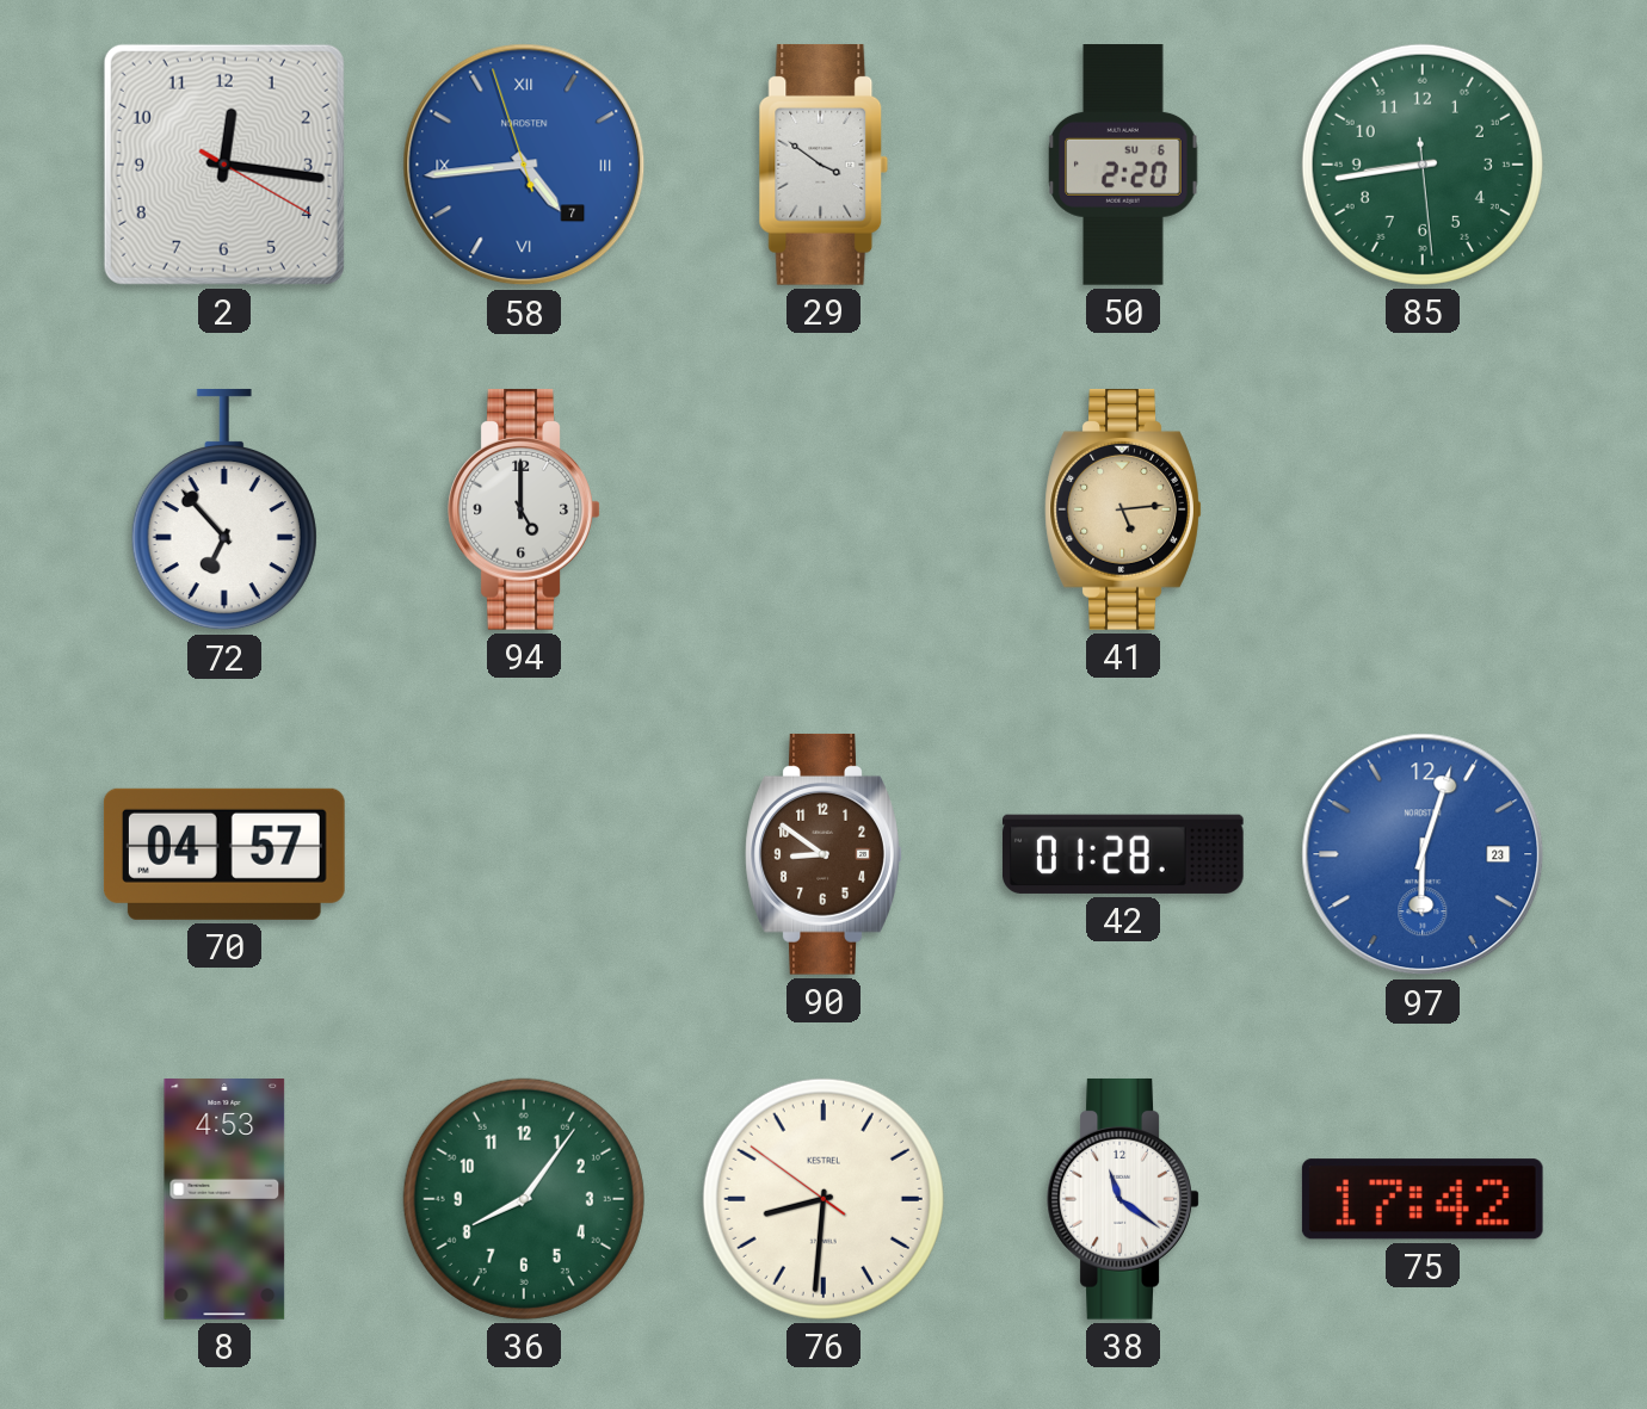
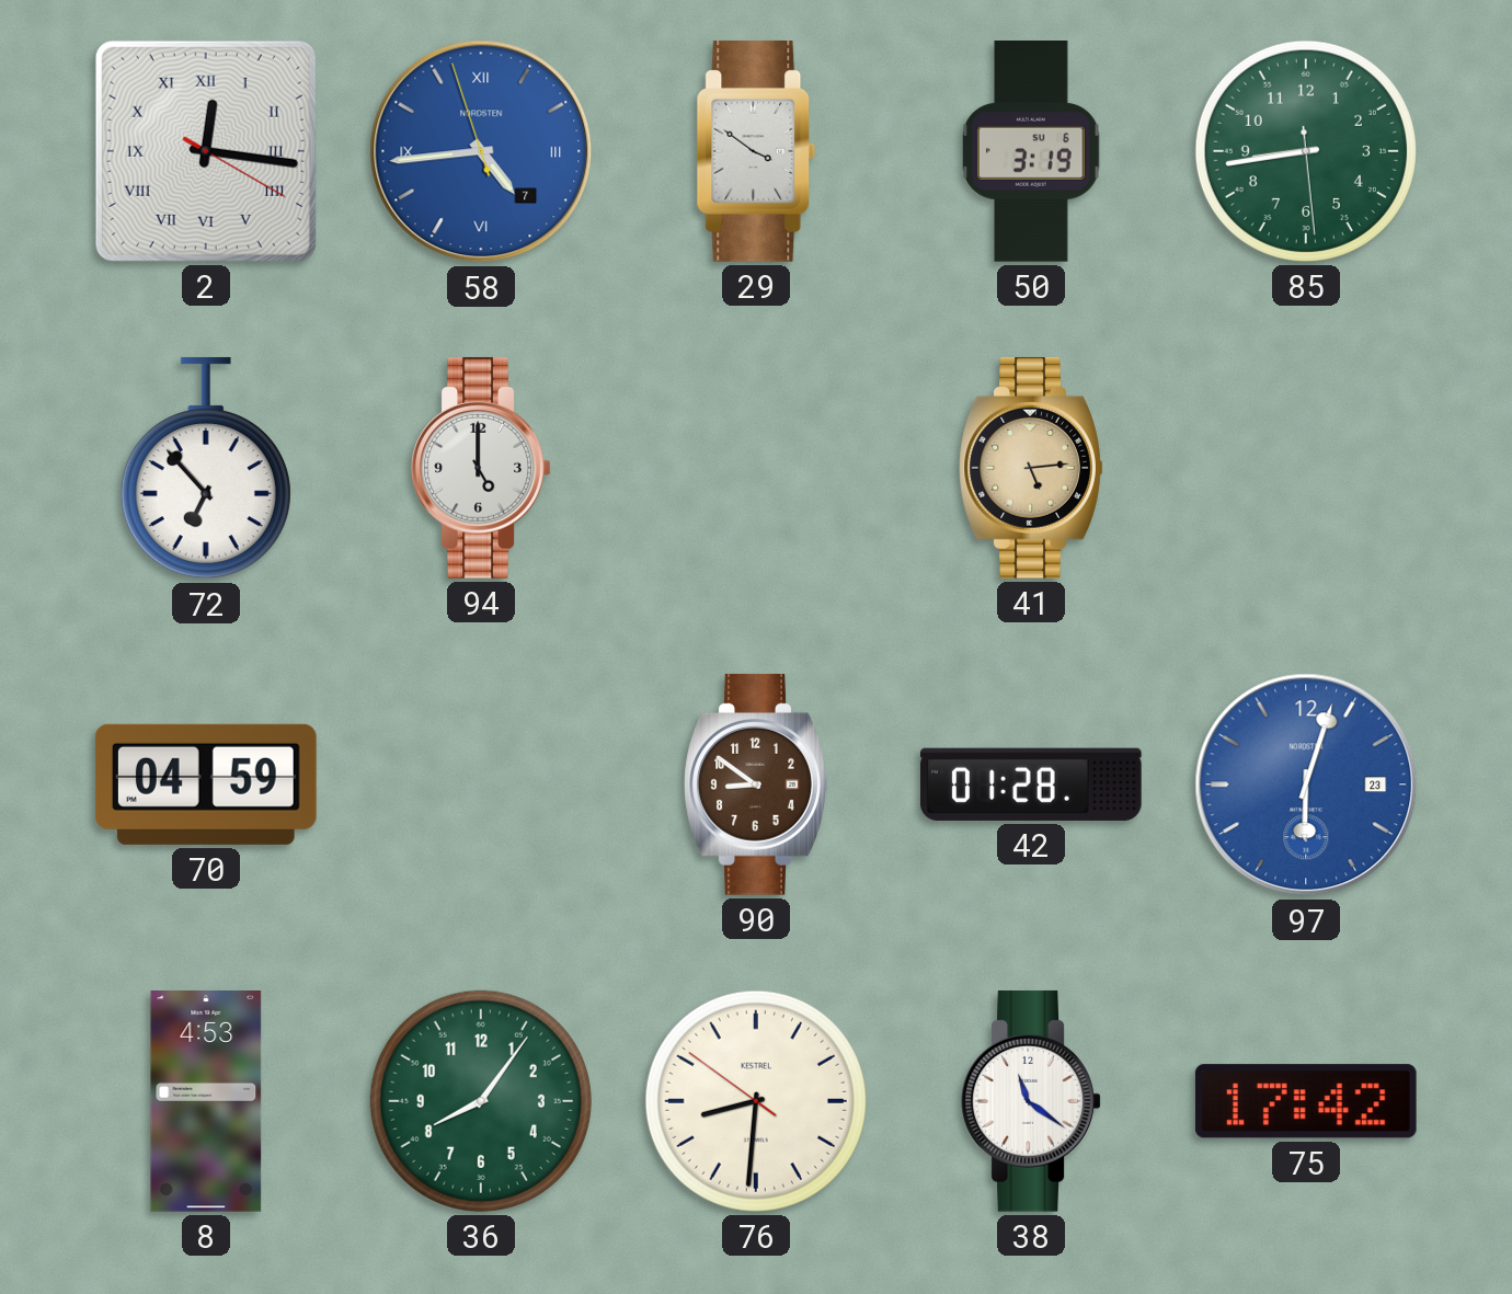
2 numerals: Arabic -> Roman
50: 2:20 -> 3:19
70: 04:57 -> 04:59
